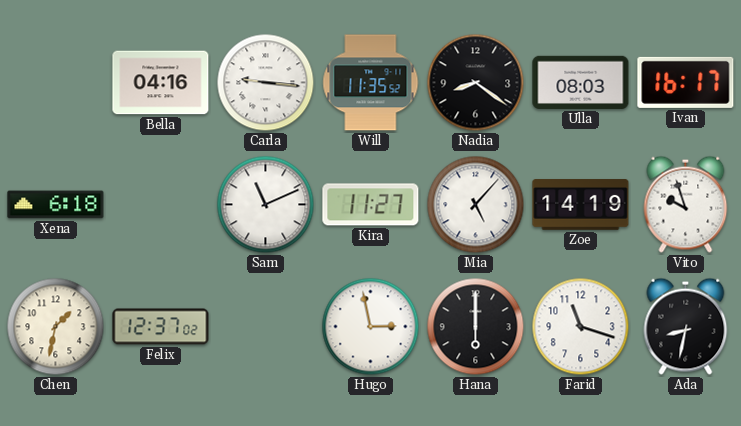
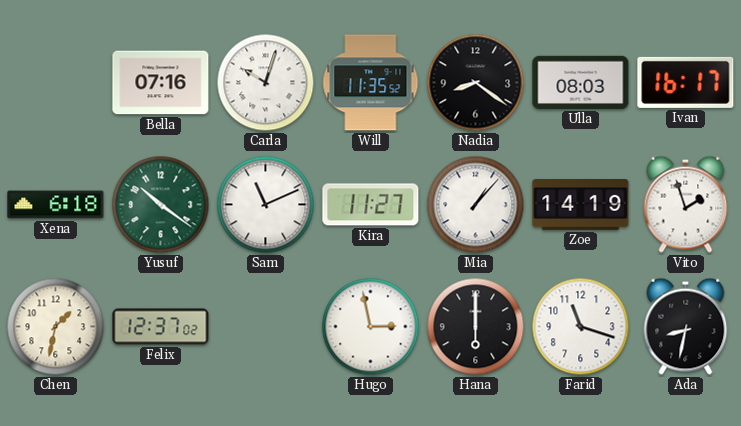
Bella: 04:16 -> 07:16
Carla: 9:16 -> 10:03
Yusuf: none -> 10:21
Mia: 5:07 -> 1:07
Vito: 9:57 -> 1:57
